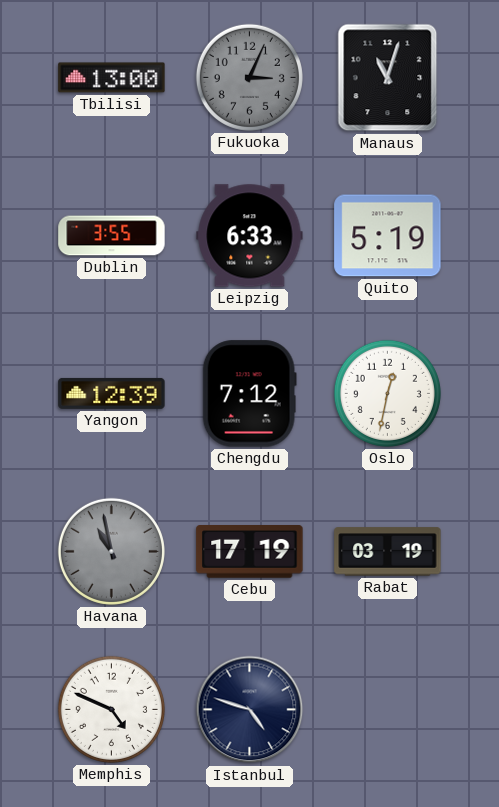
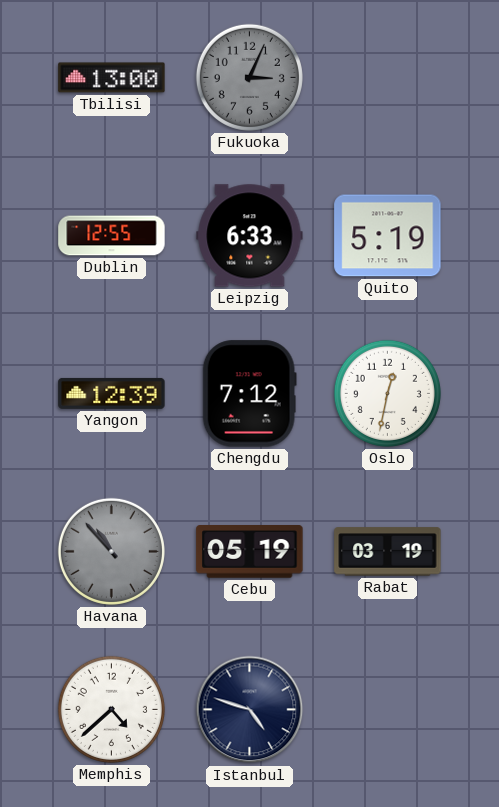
Manaus: 11:03 -> none
Dublin: 3:55 -> 12:55
Havana: 10:58 -> 10:53
Cebu: 17:19 -> 05:19
Memphis: 4:49 -> 4:38
